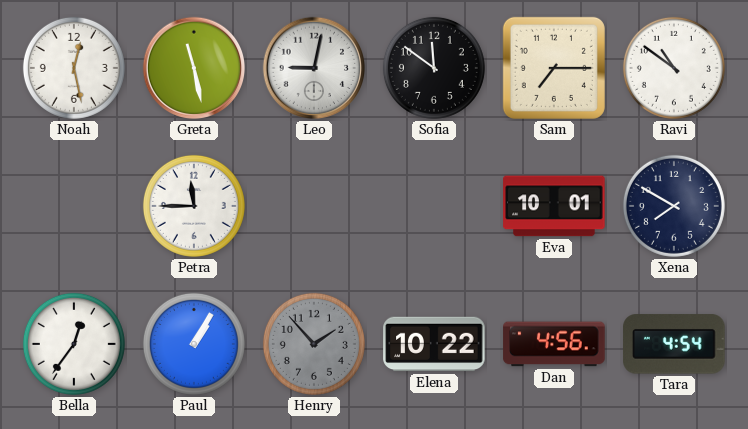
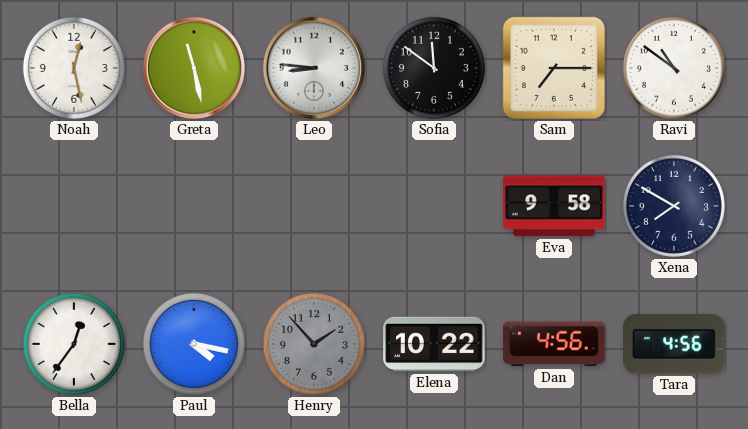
Leo: 9:02 -> 8:46
Petra: 11:45 -> none
Eva: 10:01 -> 9:58
Paul: 1:05 -> 4:17
Tara: 4:54 -> 4:56
